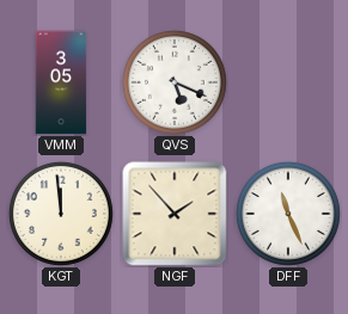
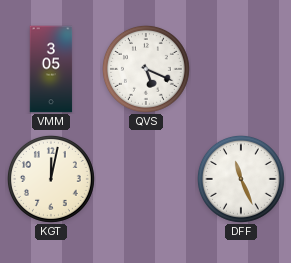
KGT: 11:59 -> 12:02
NGF: 1:53 -> none
